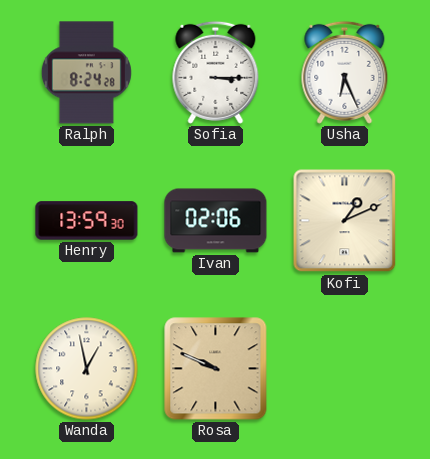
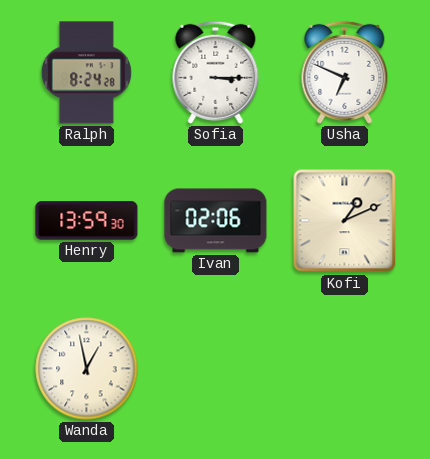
Usha: 6:26 -> 6:49
Rosa: 9:49 -> none
